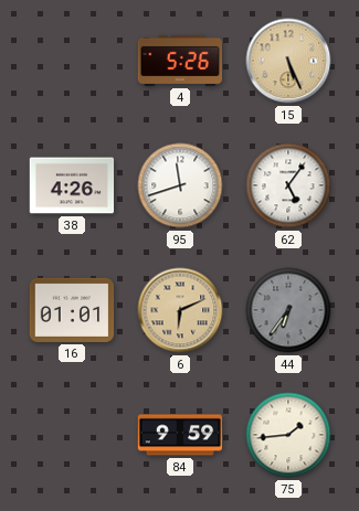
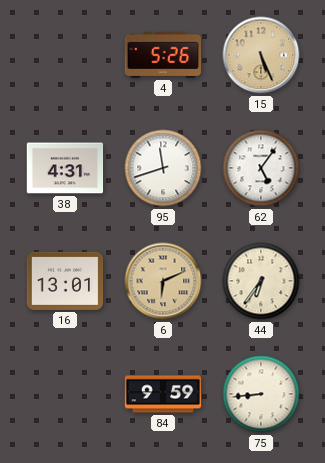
38: 4:26 -> 4:31
16: 01:01 -> 13:01
44 dial: grey -> cream
75: 1:44 -> 8:44
